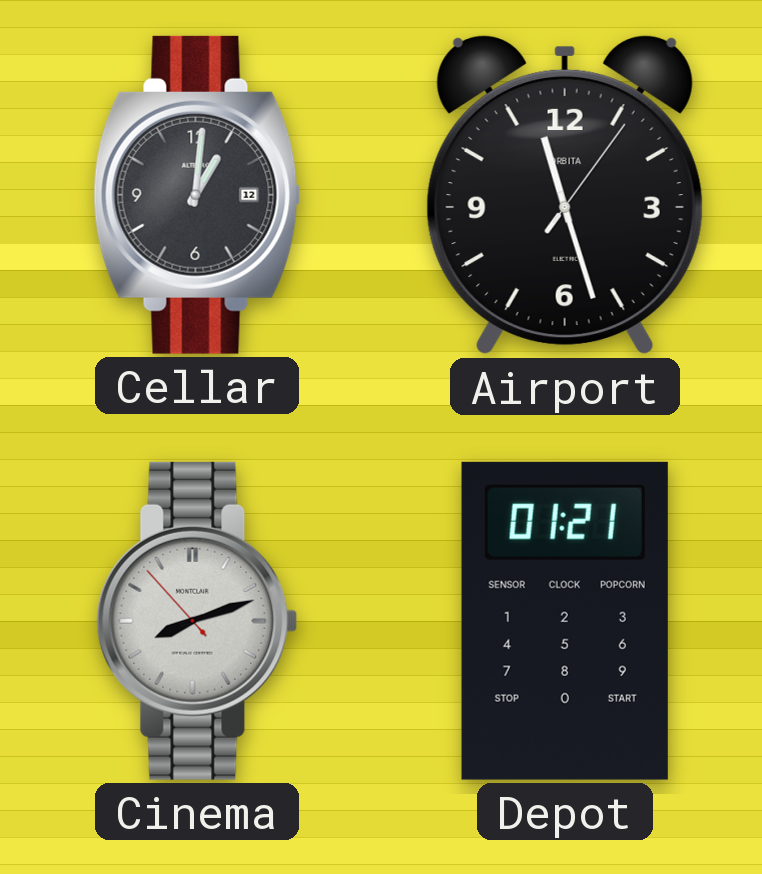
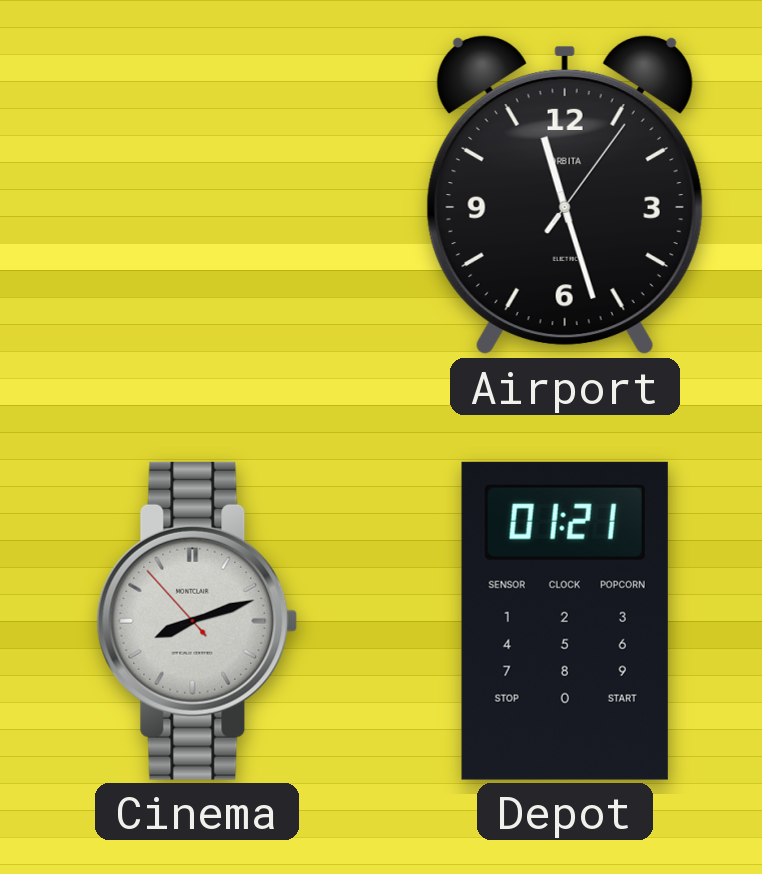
Cellar: 1:01 -> none
